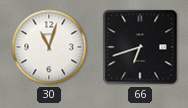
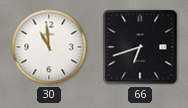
30: 11:03 -> 10:59
